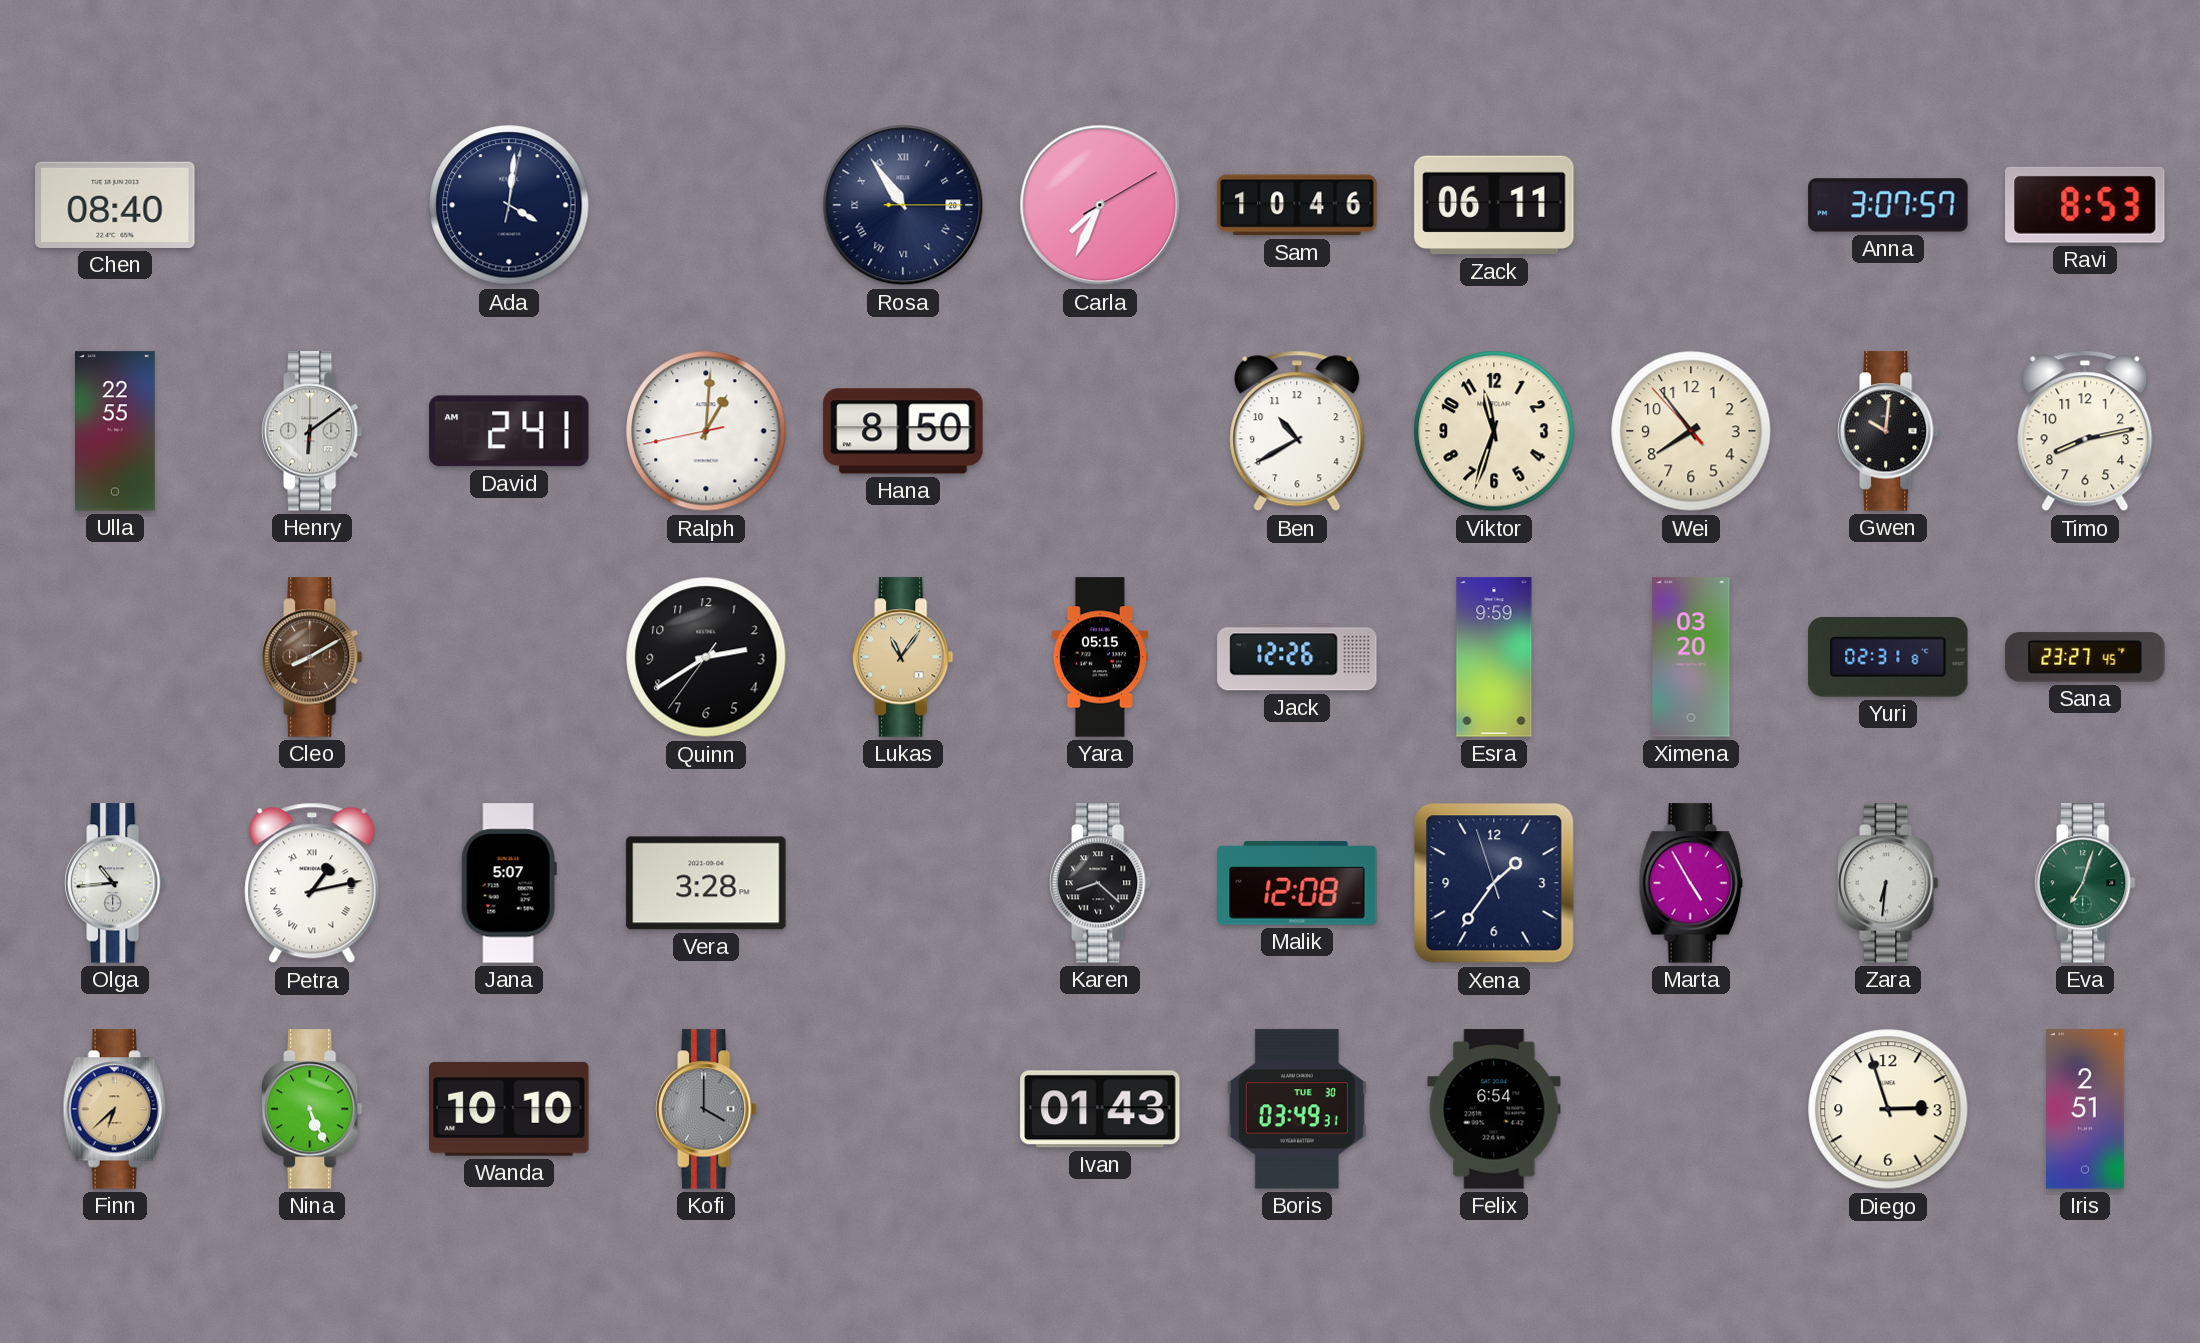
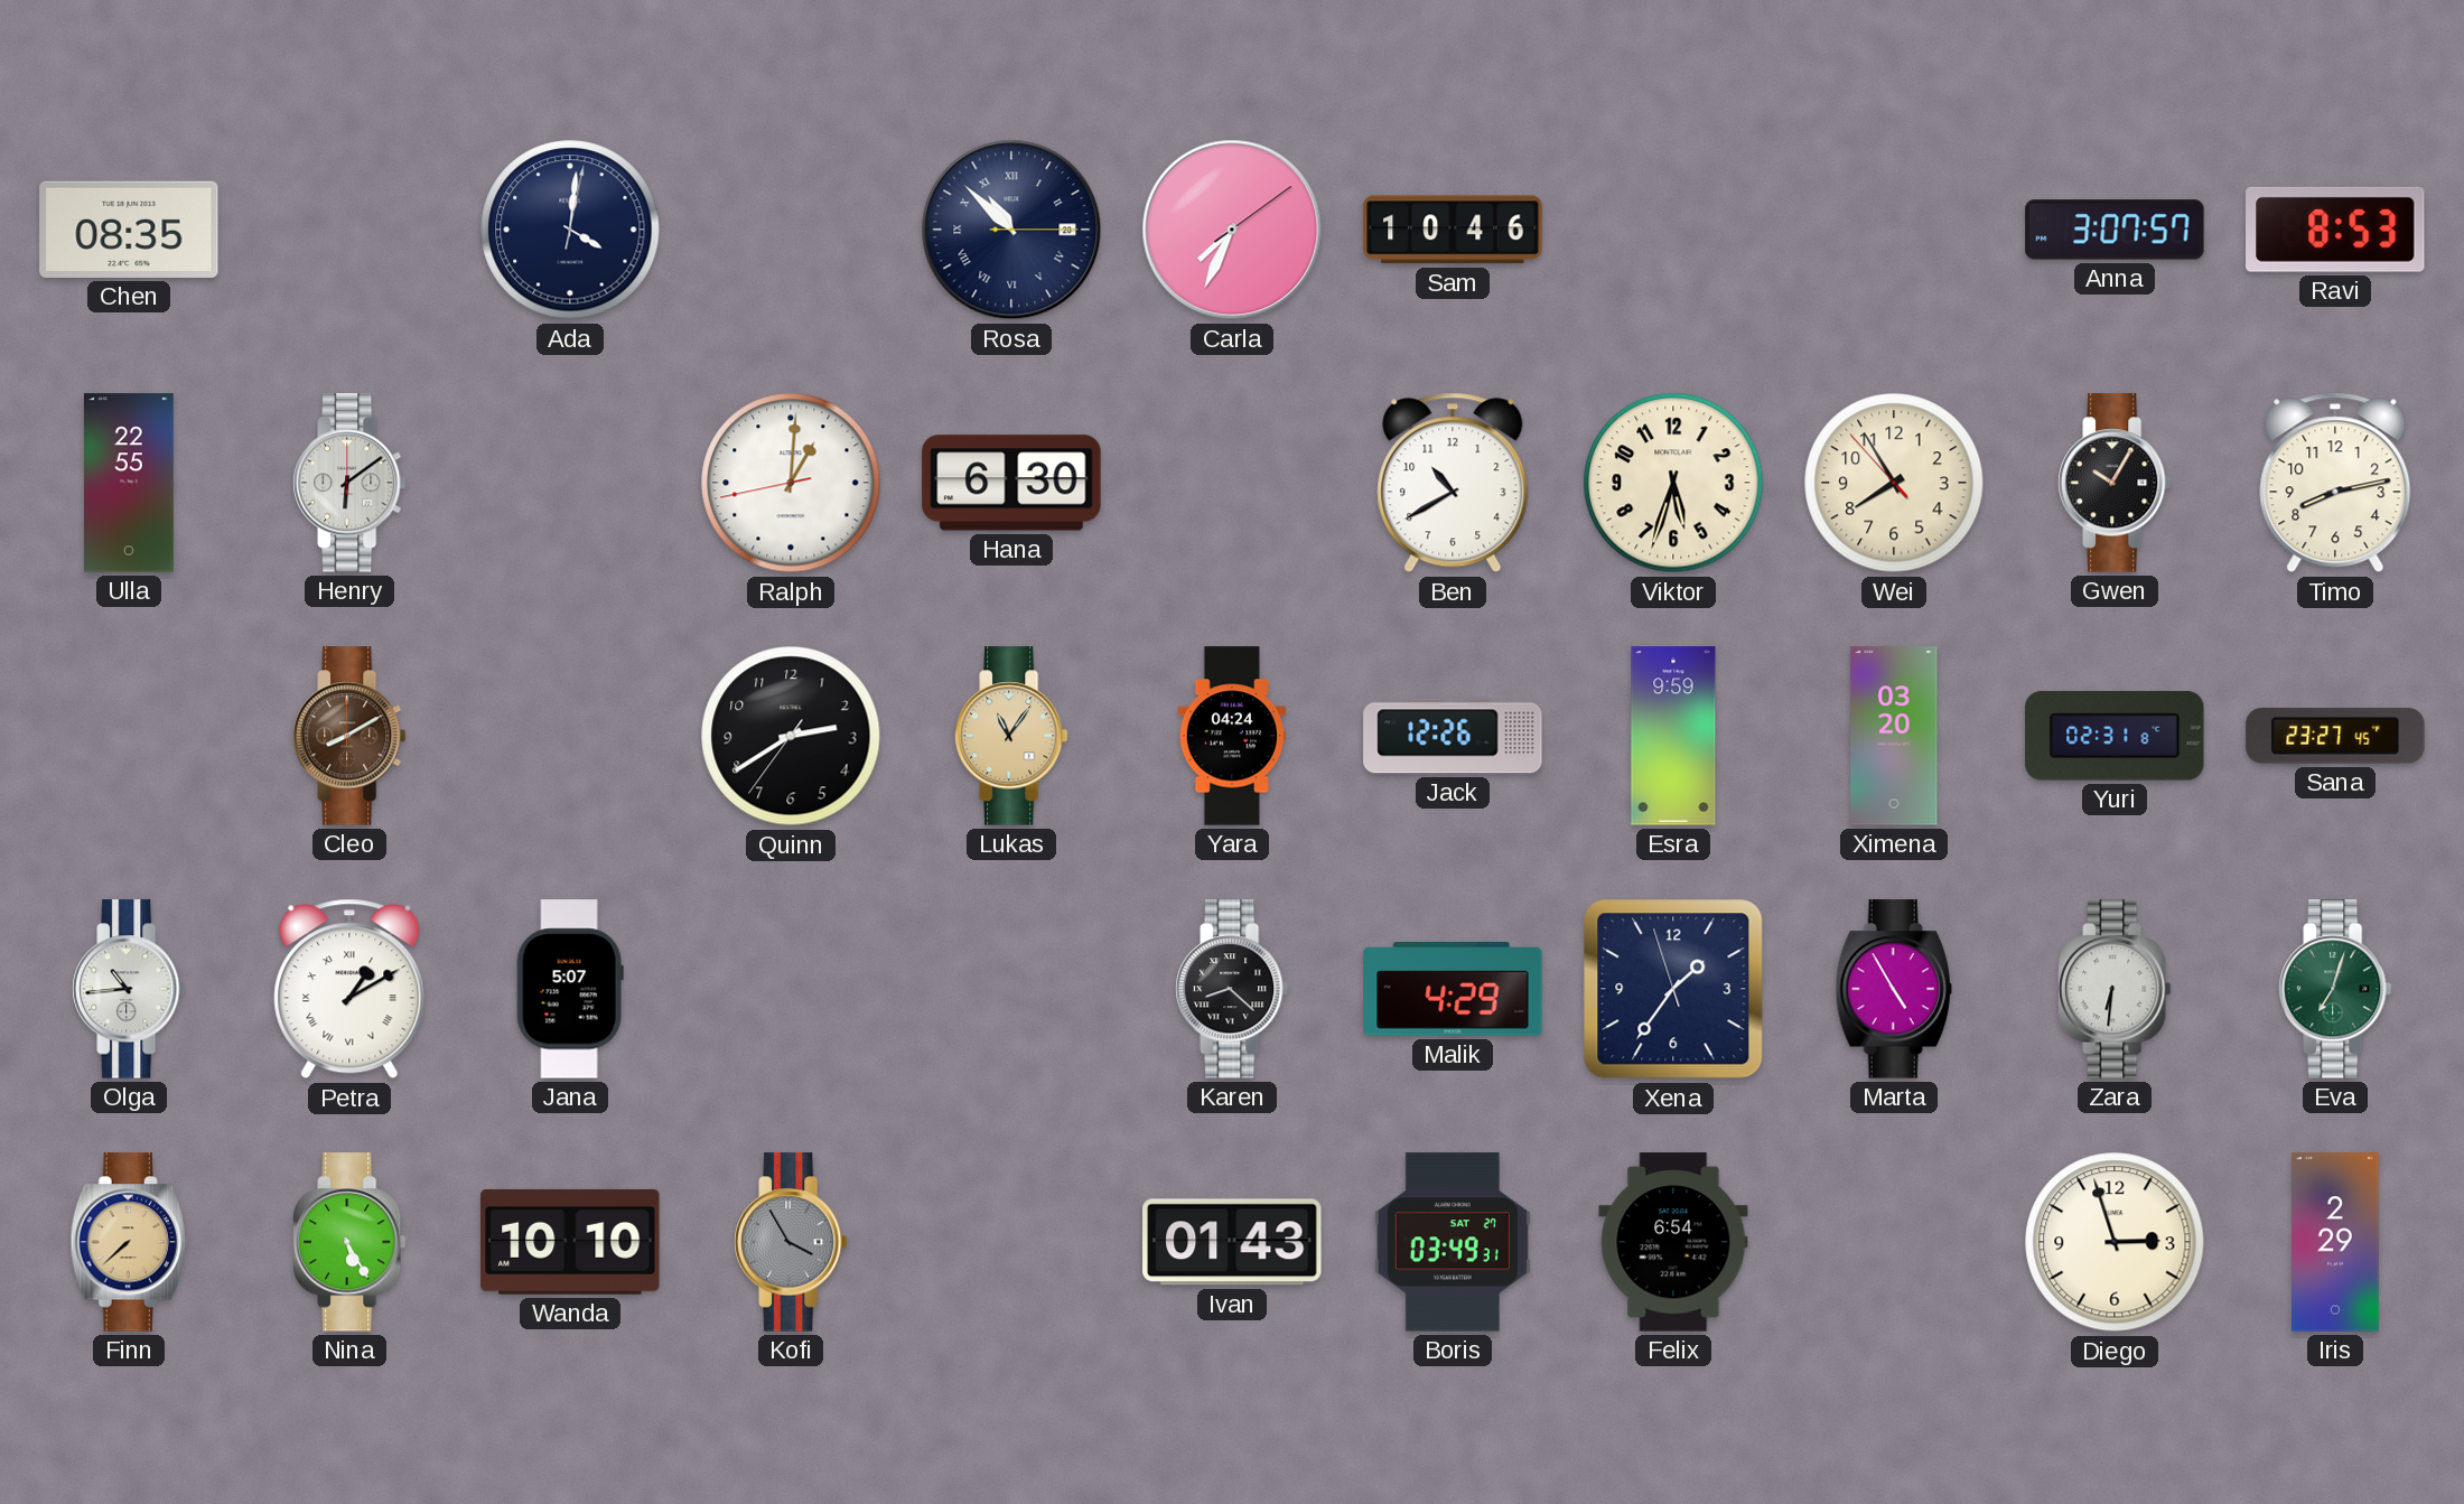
Chen: 08:40 -> 08:35
Rosa: 10:54 -> 10:52
Carla: 7:34:10 -> 7:34:09
Zack: 06:11 -> none
David: 2:41 -> none
Hana: 8:50 -> 6:30
Viktor: 11:33 -> 5:33
Wei: 7:53 -> 7:54
Gwen: 10:01 -> 10:05
Yara: 05:15 -> 04:24
Petra: 1:13 -> 1:10
Vera: 3:28 -> none
Malik: 12:08 -> 4:29
Finn: 6:38 -> 7:38
Nina: 5:26 -> 5:25
Kofi: 4:00 -> 3:55
Boris date: TUE 30 -> SAT 27
Iris: 2:51 -> 2:29
